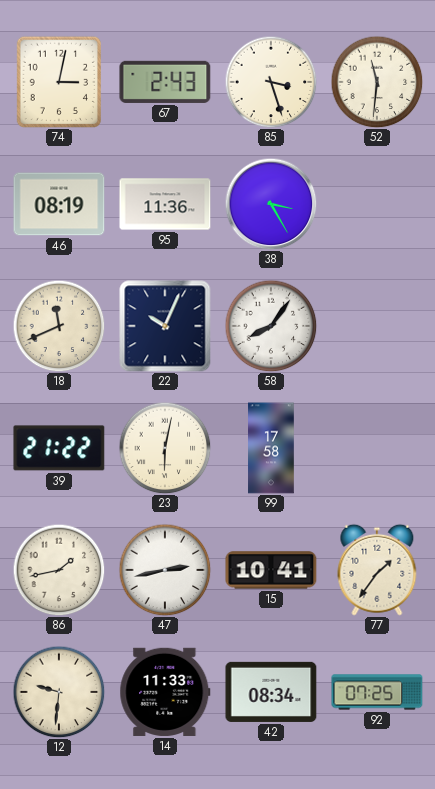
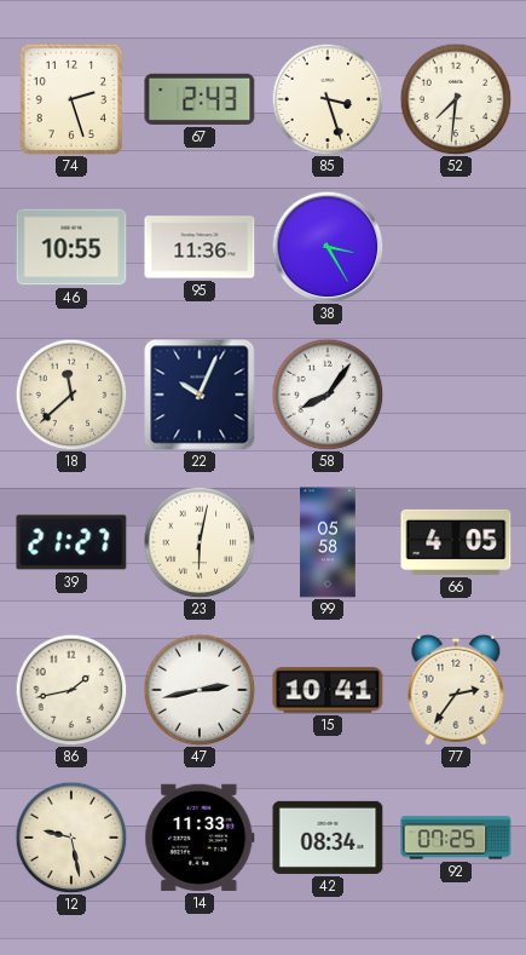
74: 3:02 -> 2:27
52: 11:31 -> 7:31
46: 08:19 -> 10:55
18: 11:41 -> 11:38
39: 21:22 -> 21:27
99: 17:58 -> 05:58
66: none -> 4:05
77: 1:36 -> 2:36
12: 9:31 -> 9:28
